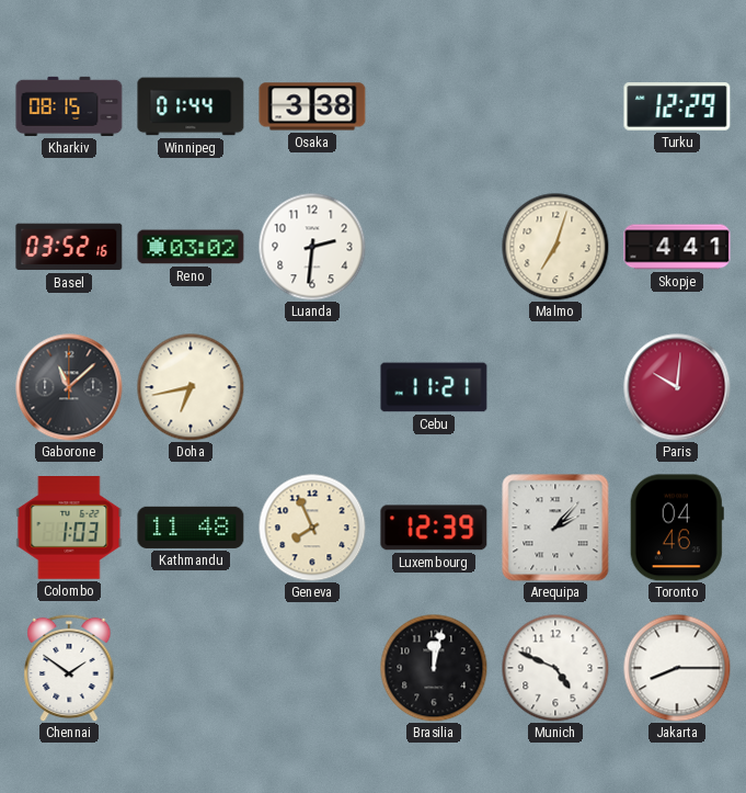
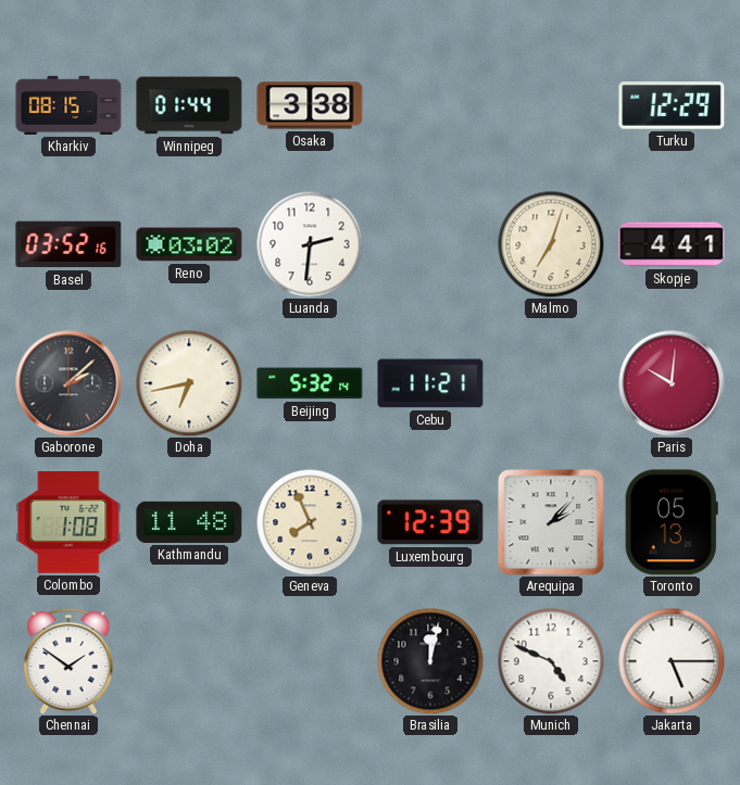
Gaborone: 11:08 -> 2:08
Beijing: none -> 5:32
Colombo: 1:03 -> 1:08
Toronto: 04:46 -> 05:13
Jakarta: 8:15 -> 5:15
